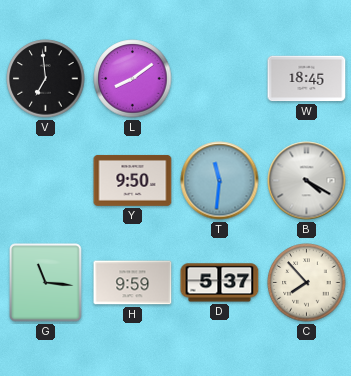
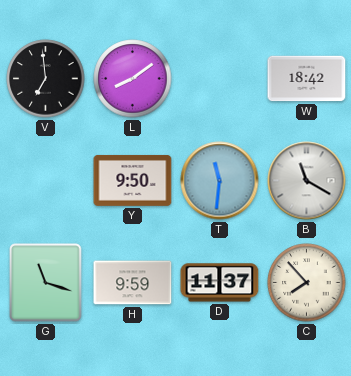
W: 18:45 -> 18:42
B: 4:20 -> 11:20
G: 11:16 -> 11:18
D: 5:37 -> 11:37
